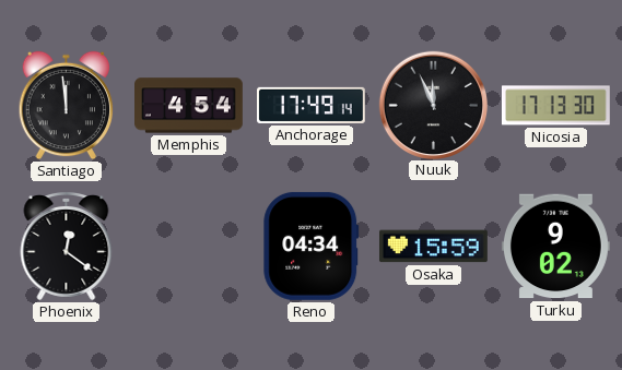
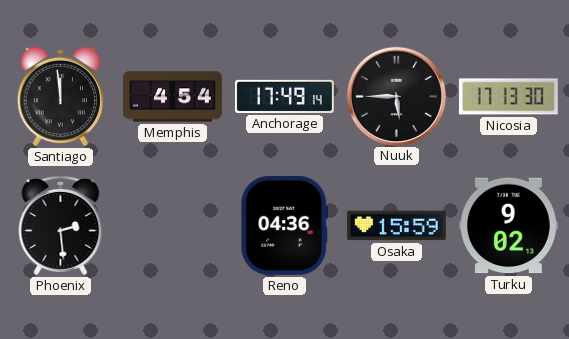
Nuuk: 11:56 -> 5:45
Phoenix: 12:21 -> 2:29
Reno: 04:34 -> 04:36
